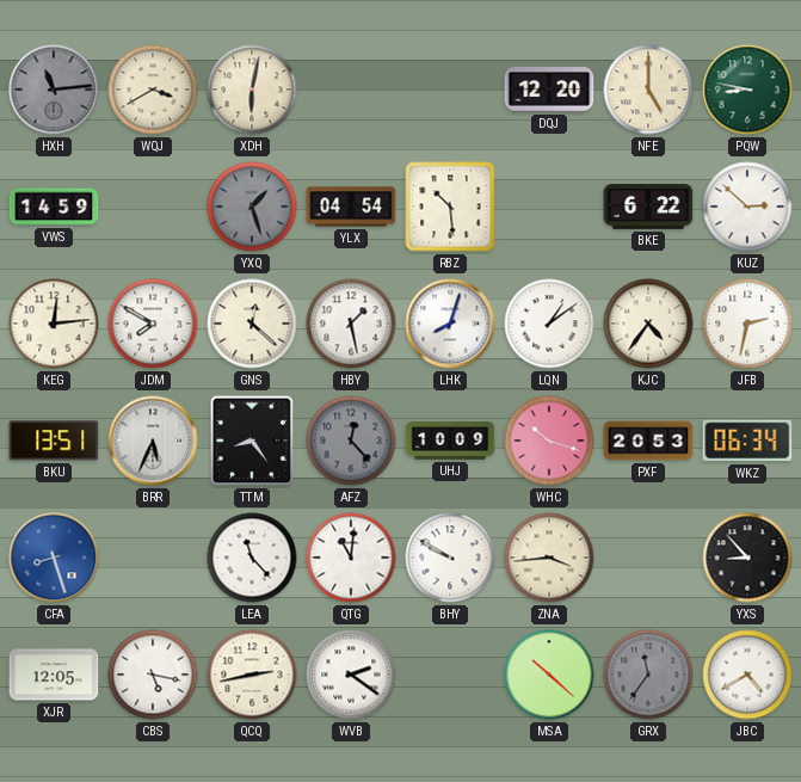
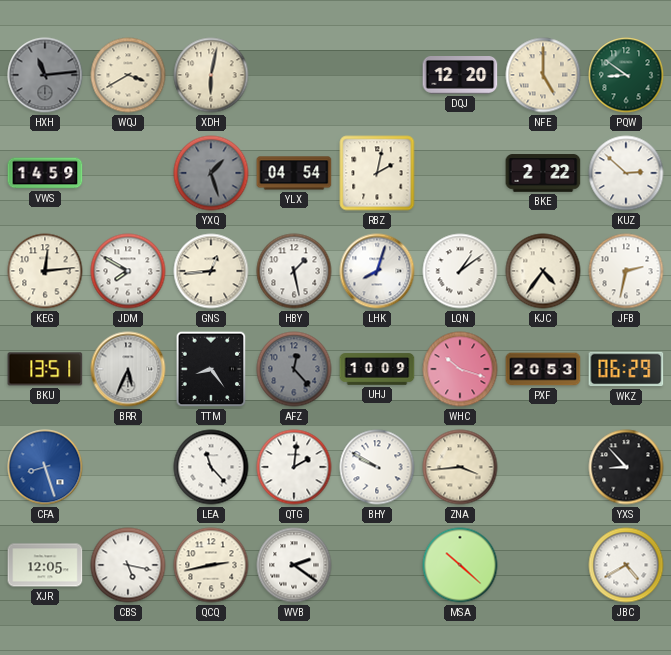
PQW: 8:47 -> 8:51
RBZ: 10:29 -> 2:02
BKE: 6:22 -> 2:22
GNS: 12:22 -> 12:44
WKZ: 06:34 -> 06:29
QTG: 11:01 -> 2:01
GRX: 11:36 -> none
